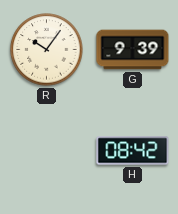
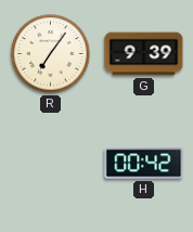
R: 10:06 -> 7:06
H: 08:42 -> 00:42
